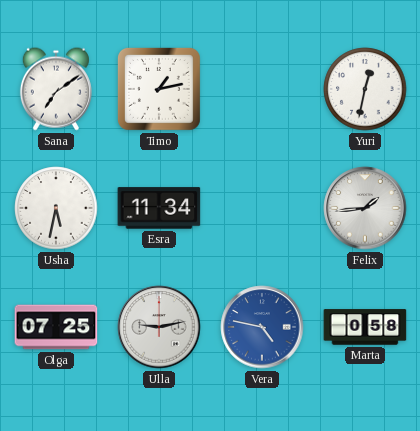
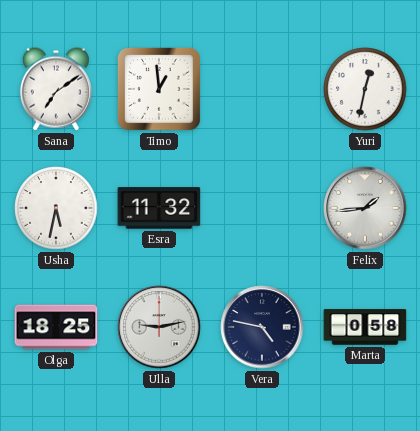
Timo: 1:13 -> 12:59
Esra: 11:34 -> 11:32
Olga: 07:25 -> 18:25
Vera dial: blue -> navy
